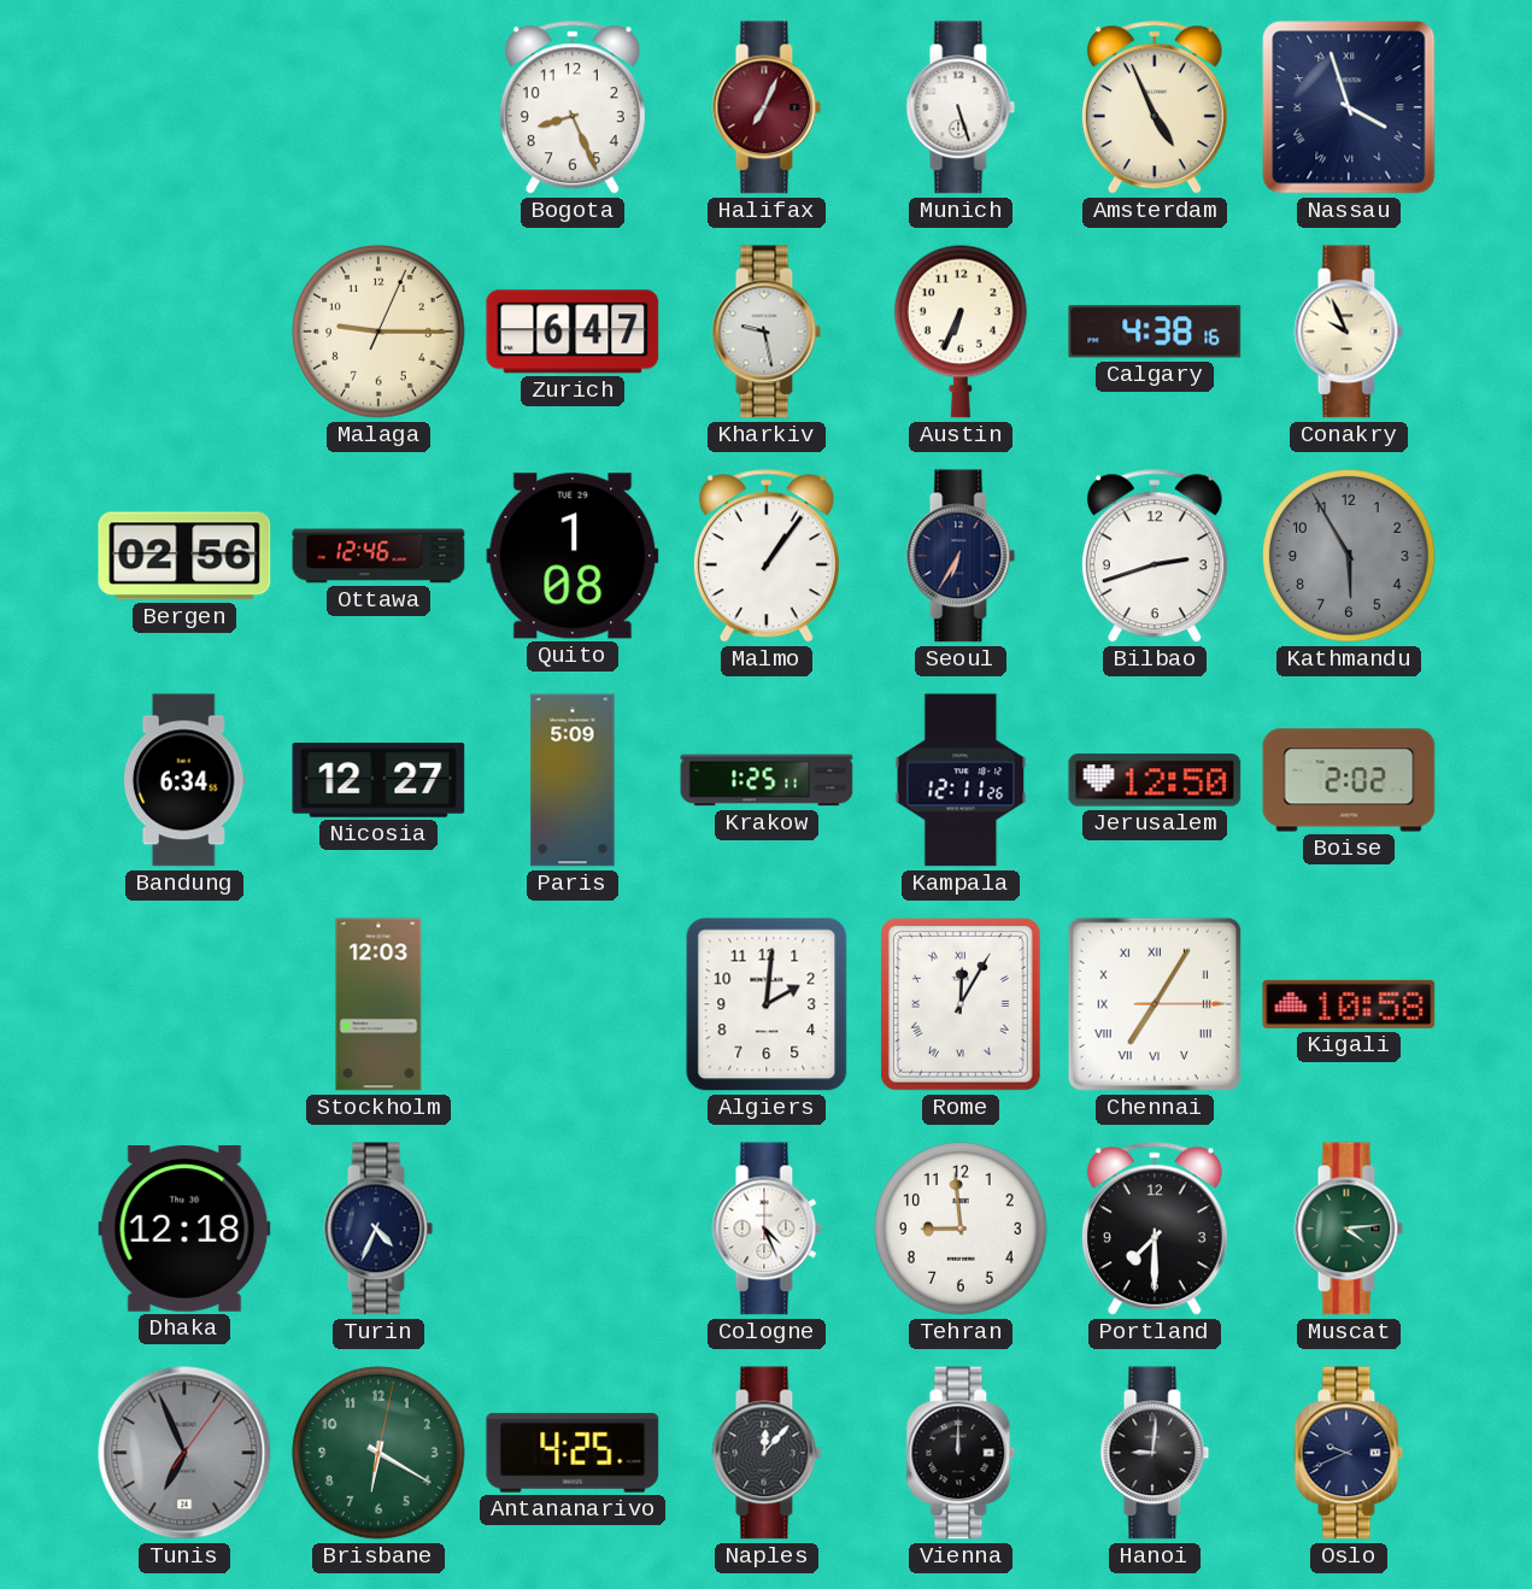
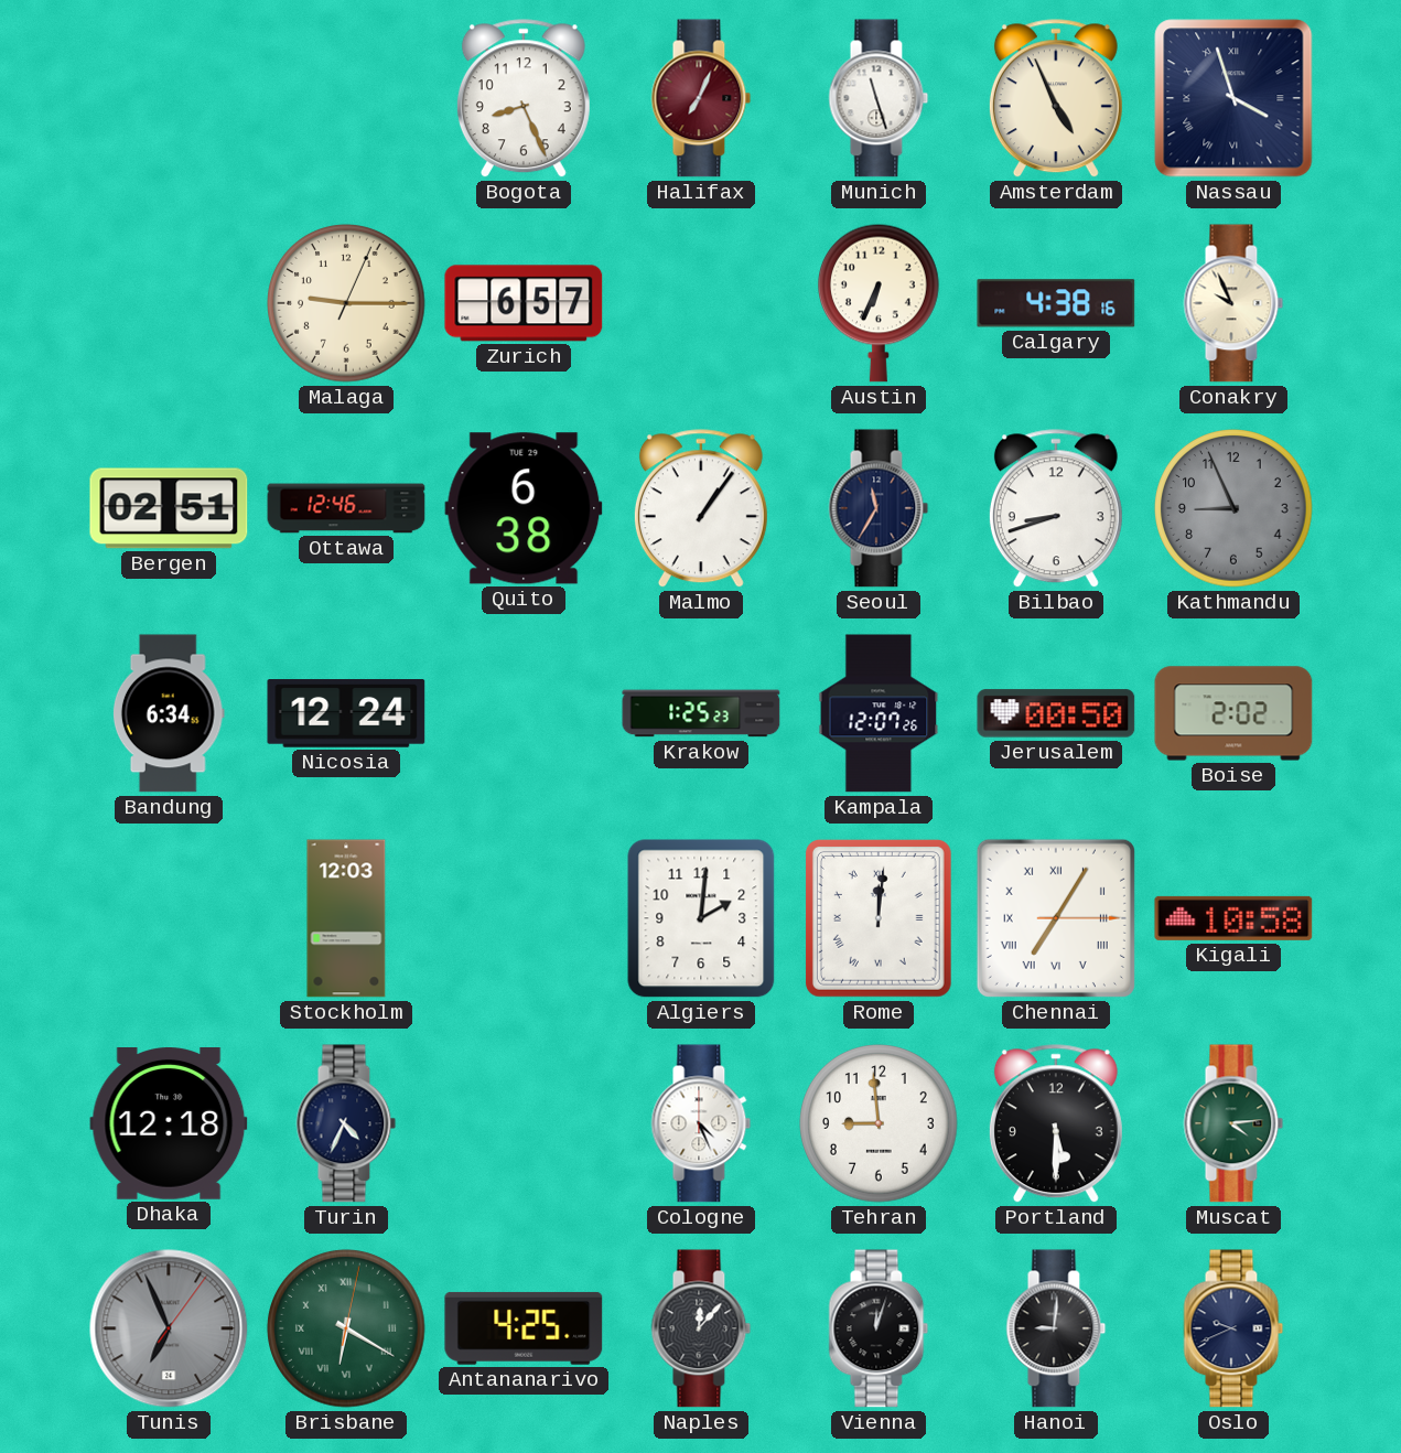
Munich: 5:27 -> 11:27
Zurich: 6:47 -> 6:57
Kharkiv: 9:28 -> none
Bergen: 02:56 -> 02:51
Quito: 1:08 -> 6:38
Seoul: 6:35 -> 11:35
Bilbao: 2:42 -> 8:42
Kathmandu: 5:55 -> 8:56
Nicosia: 12:27 -> 12:24
Paris: 5:09 -> none
Krakow: 1:25:11 -> 1:25:23
Kampala: 12:11 -> 12:07
Jerusalem: 12:50 -> 00:50
Rome: 12:05 -> 12:01
Portland: 7:30 -> 5:30
Brisbane numerals: Arabic -> Roman
Vienna: 12:00 -> 12:03
